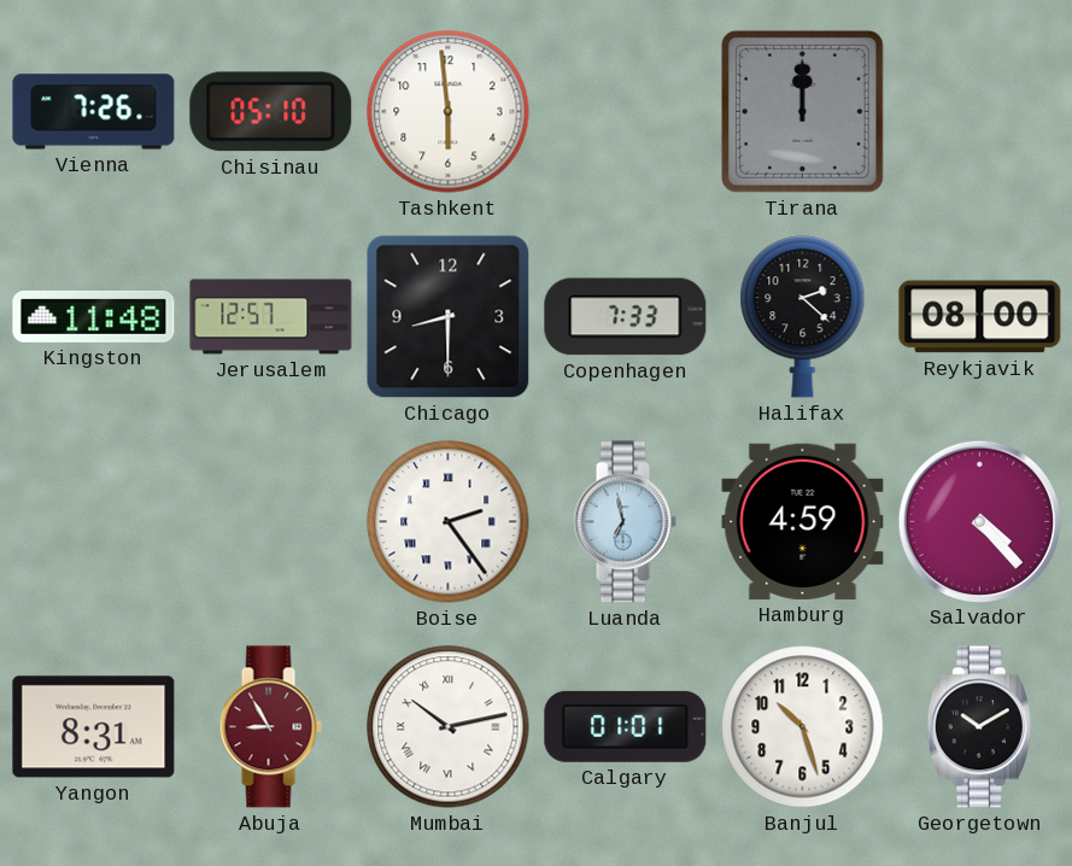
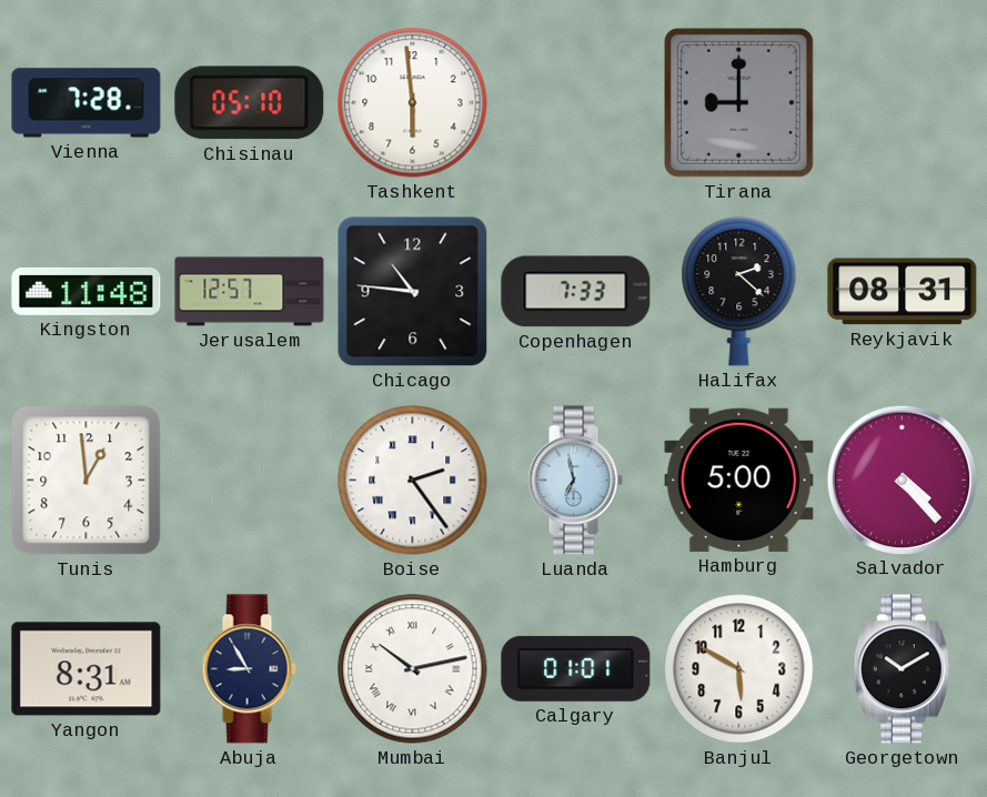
Vienna: 7:26 -> 7:28
Tirana: 12:00 -> 9:00
Chicago: 8:30 -> 10:46
Reykjavik: 08:00 -> 08:31
Tunis: none -> 12:59
Hamburg: 4:59 -> 5:00
Abuja dial: burgundy -> navy
Banjul: 10:27 -> 5:50
